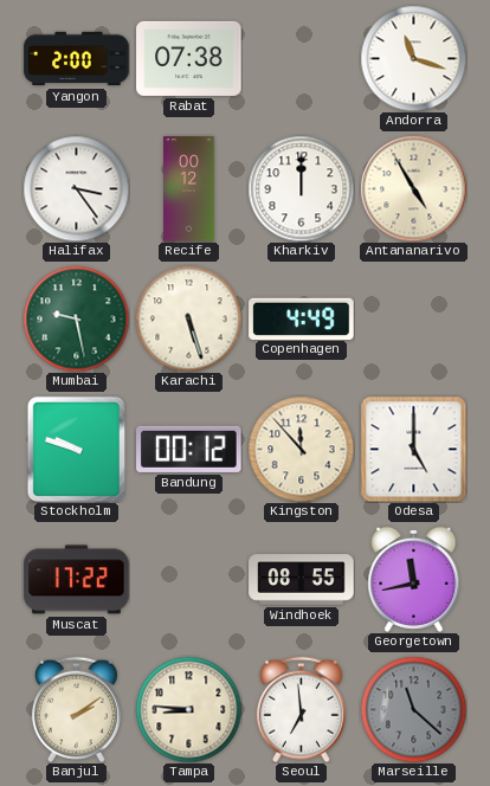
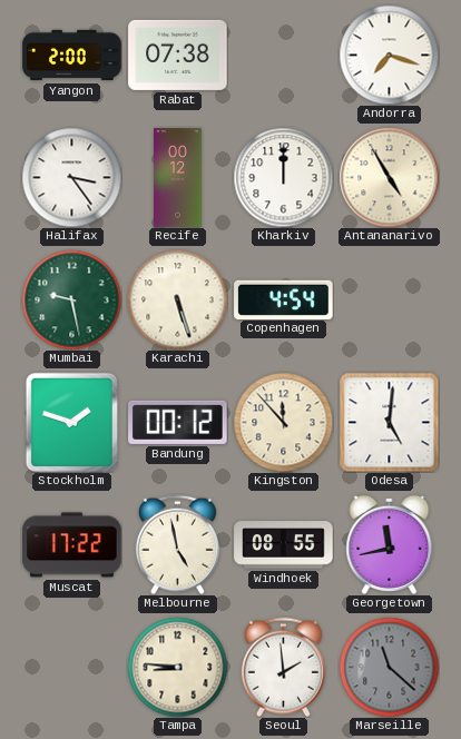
Andorra: 11:18 -> 7:18
Copenhagen: 4:49 -> 4:54
Stockholm: 9:48 -> 1:48
Odesa: 5:00 -> 5:01
Melbourne: none -> 4:58
Banjul: 2:09 -> none
Seoul: 6:59 -> 1:59
